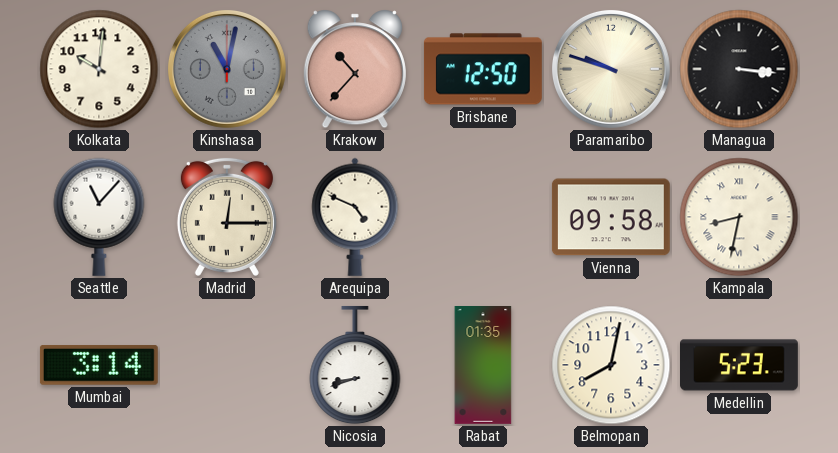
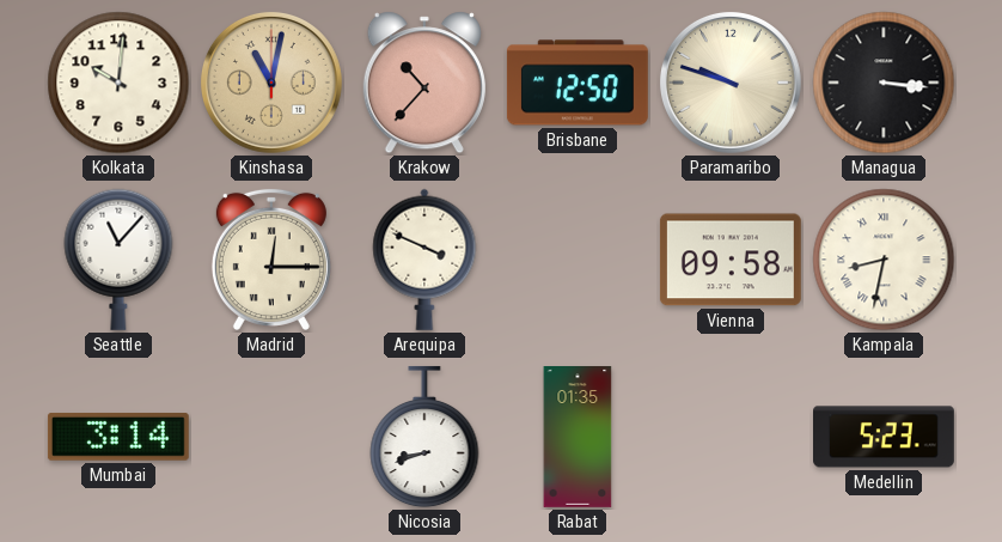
Kinshasa dial: grey -> champagne
Arequipa: 4:49 -> 3:49
Belmopan: 8:02 -> none
